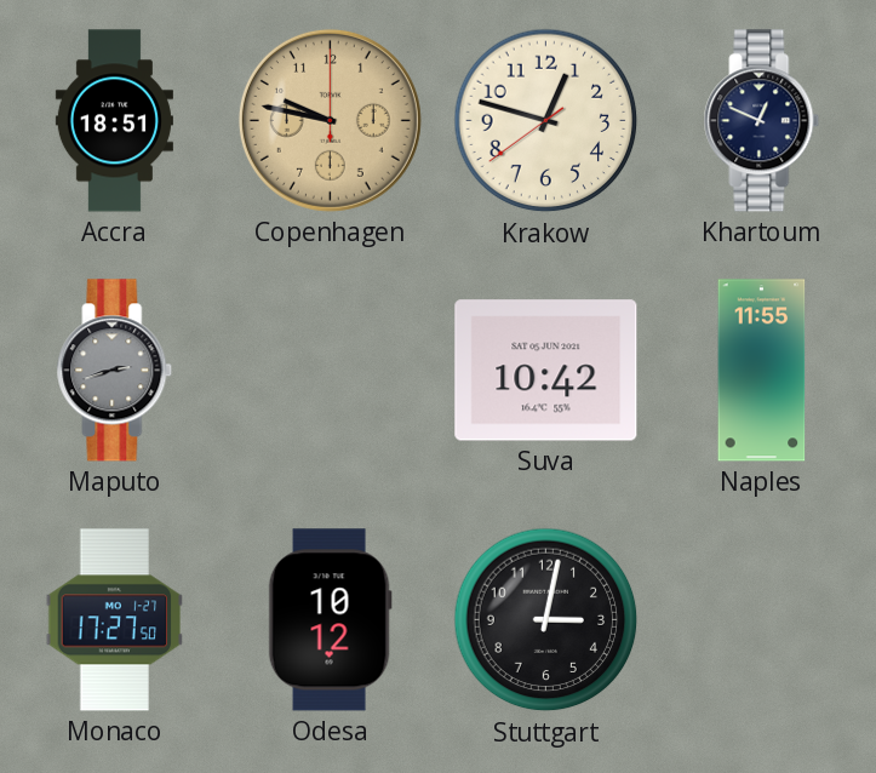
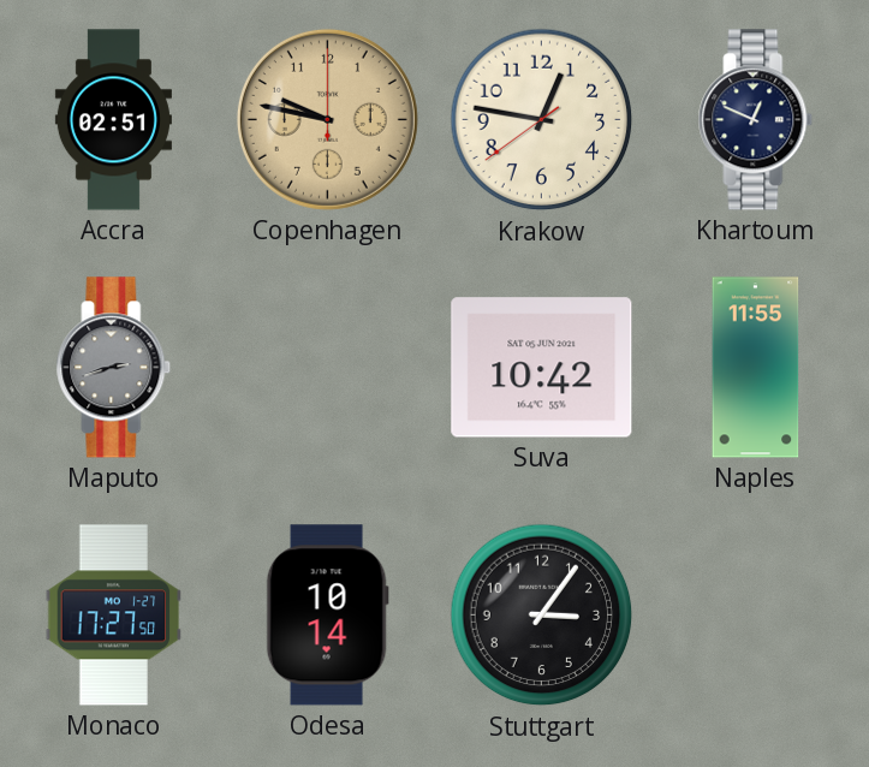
Accra: 18:51 -> 02:51
Krakow: 12:47 -> 12:46
Odesa: 10:12 -> 10:14
Stuttgart: 3:02 -> 3:06
